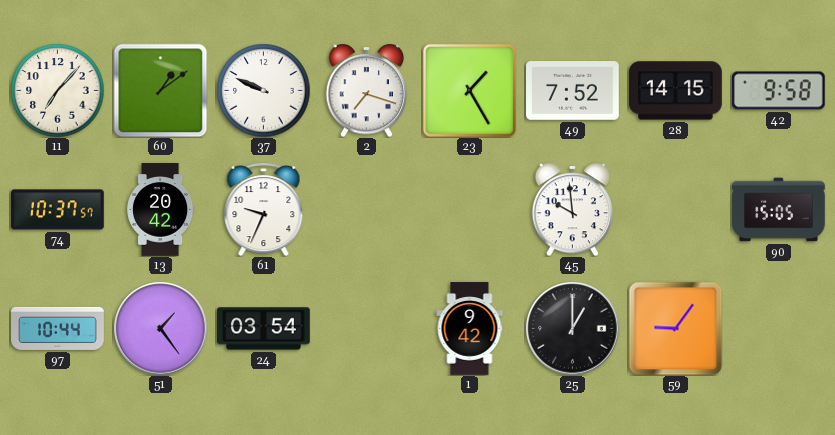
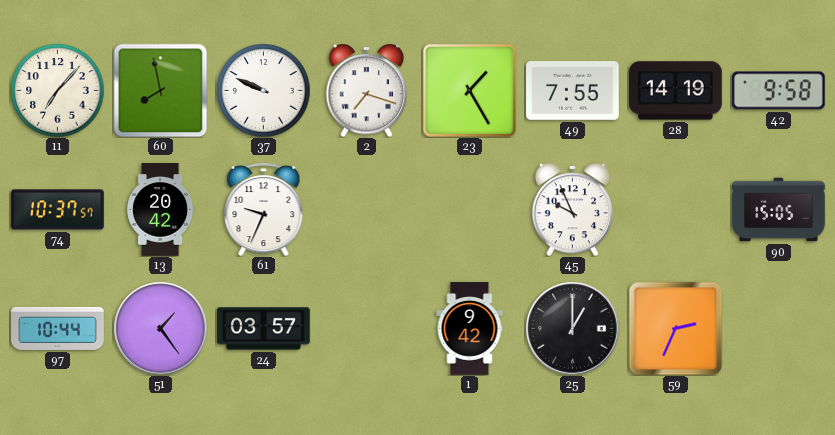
60: 1:09 -> 7:58
49: 7:52 -> 7:55
28: 14:15 -> 14:19
45: 9:59 -> 9:56
24: 03:54 -> 03:57
59: 9:06 -> 2:34
